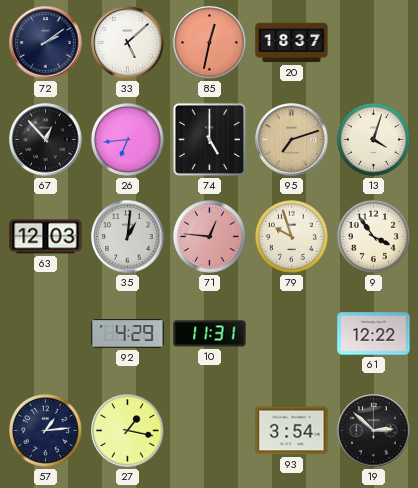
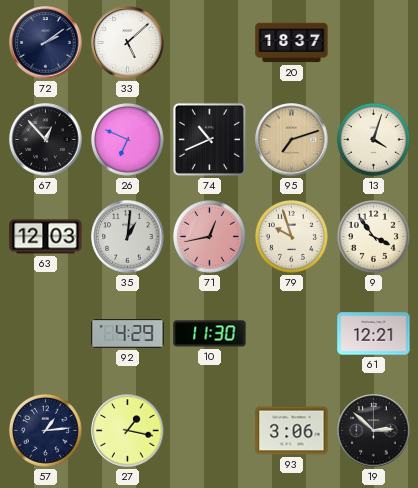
85: 12:32 -> none
26: 6:44 -> 6:49
74: 5:00 -> 10:41
71: 12:46 -> 12:43
10: 11:31 -> 11:30
61: 12:22 -> 12:21
93: 3:54 -> 3:06
